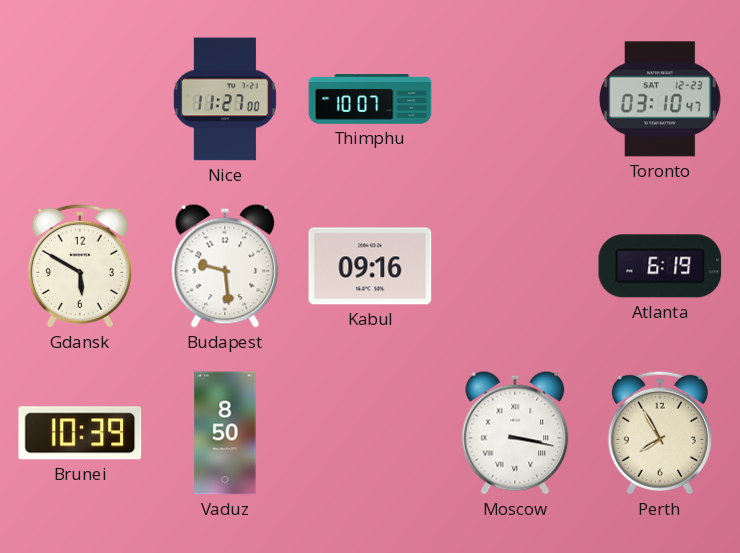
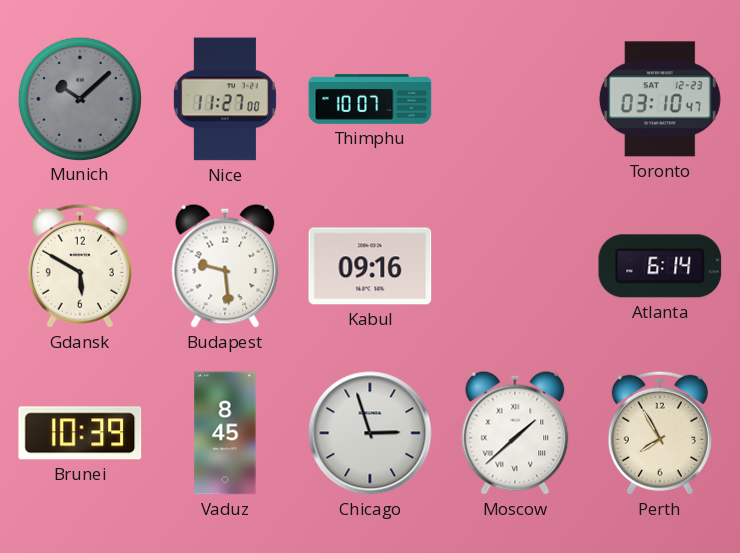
Munich: none -> 10:08
Atlanta: 6:19 -> 6:14
Vaduz: 8:50 -> 8:45
Chicago: none -> 2:57
Moscow: 3:17 -> 1:38
